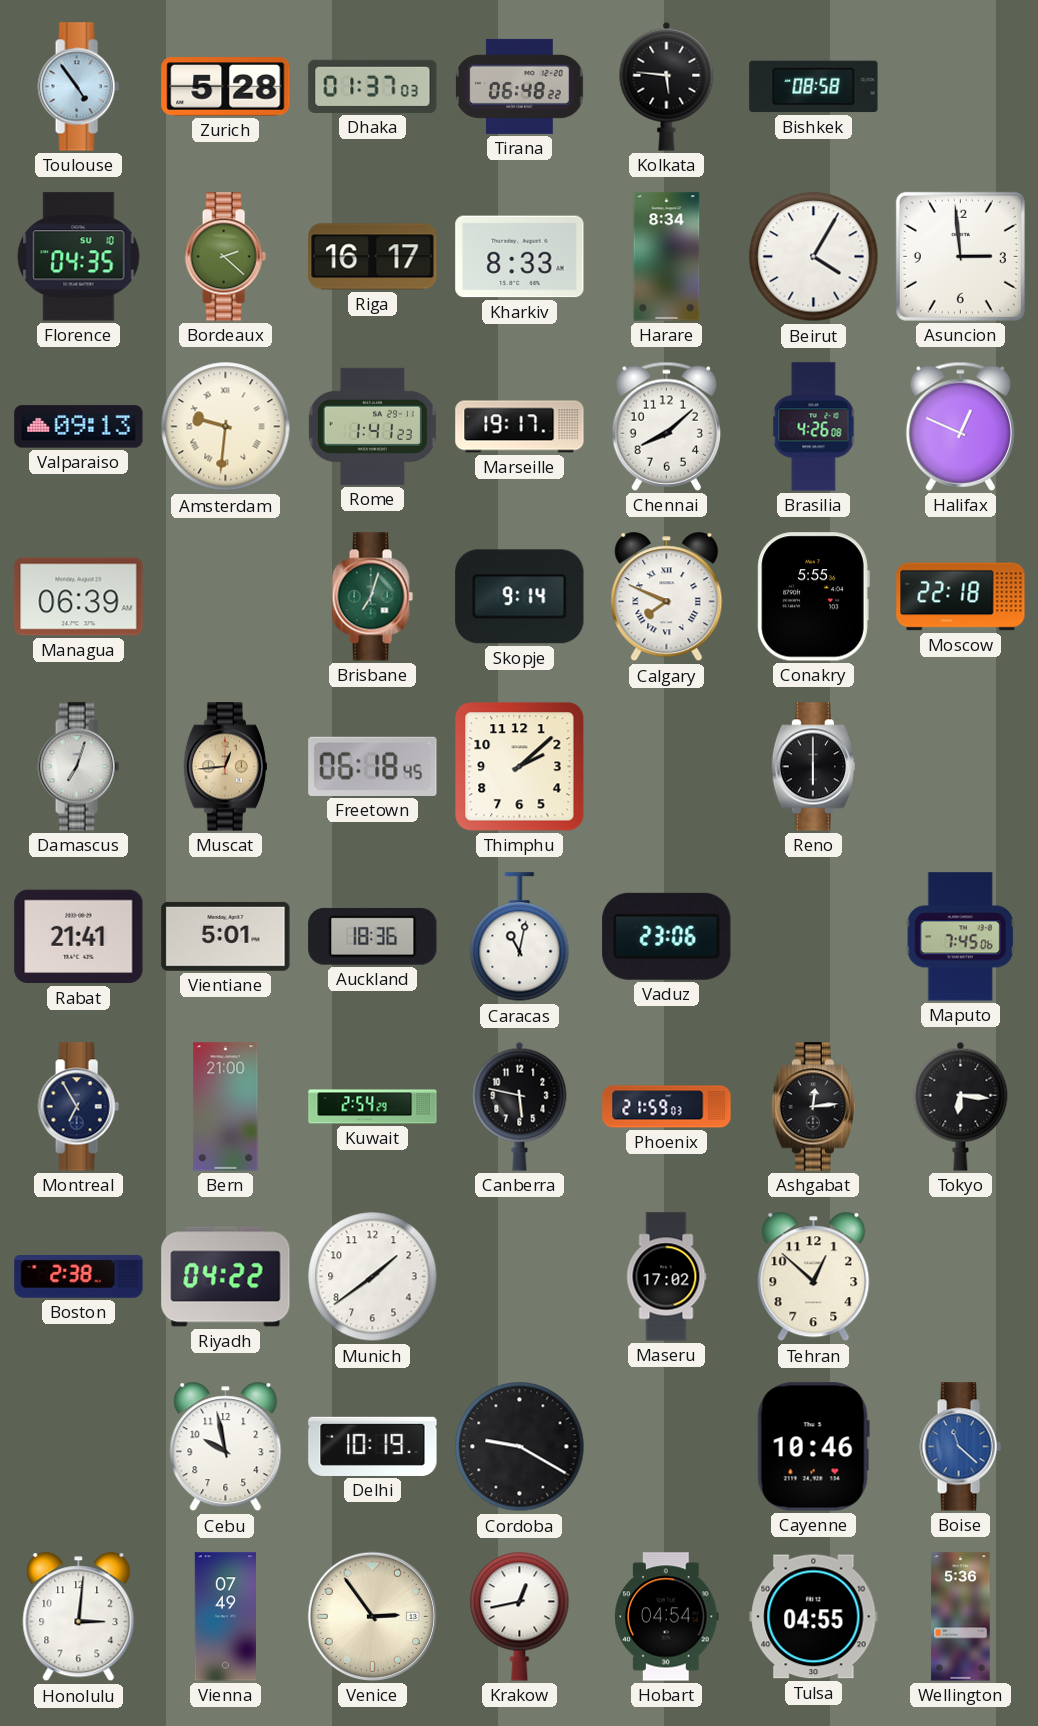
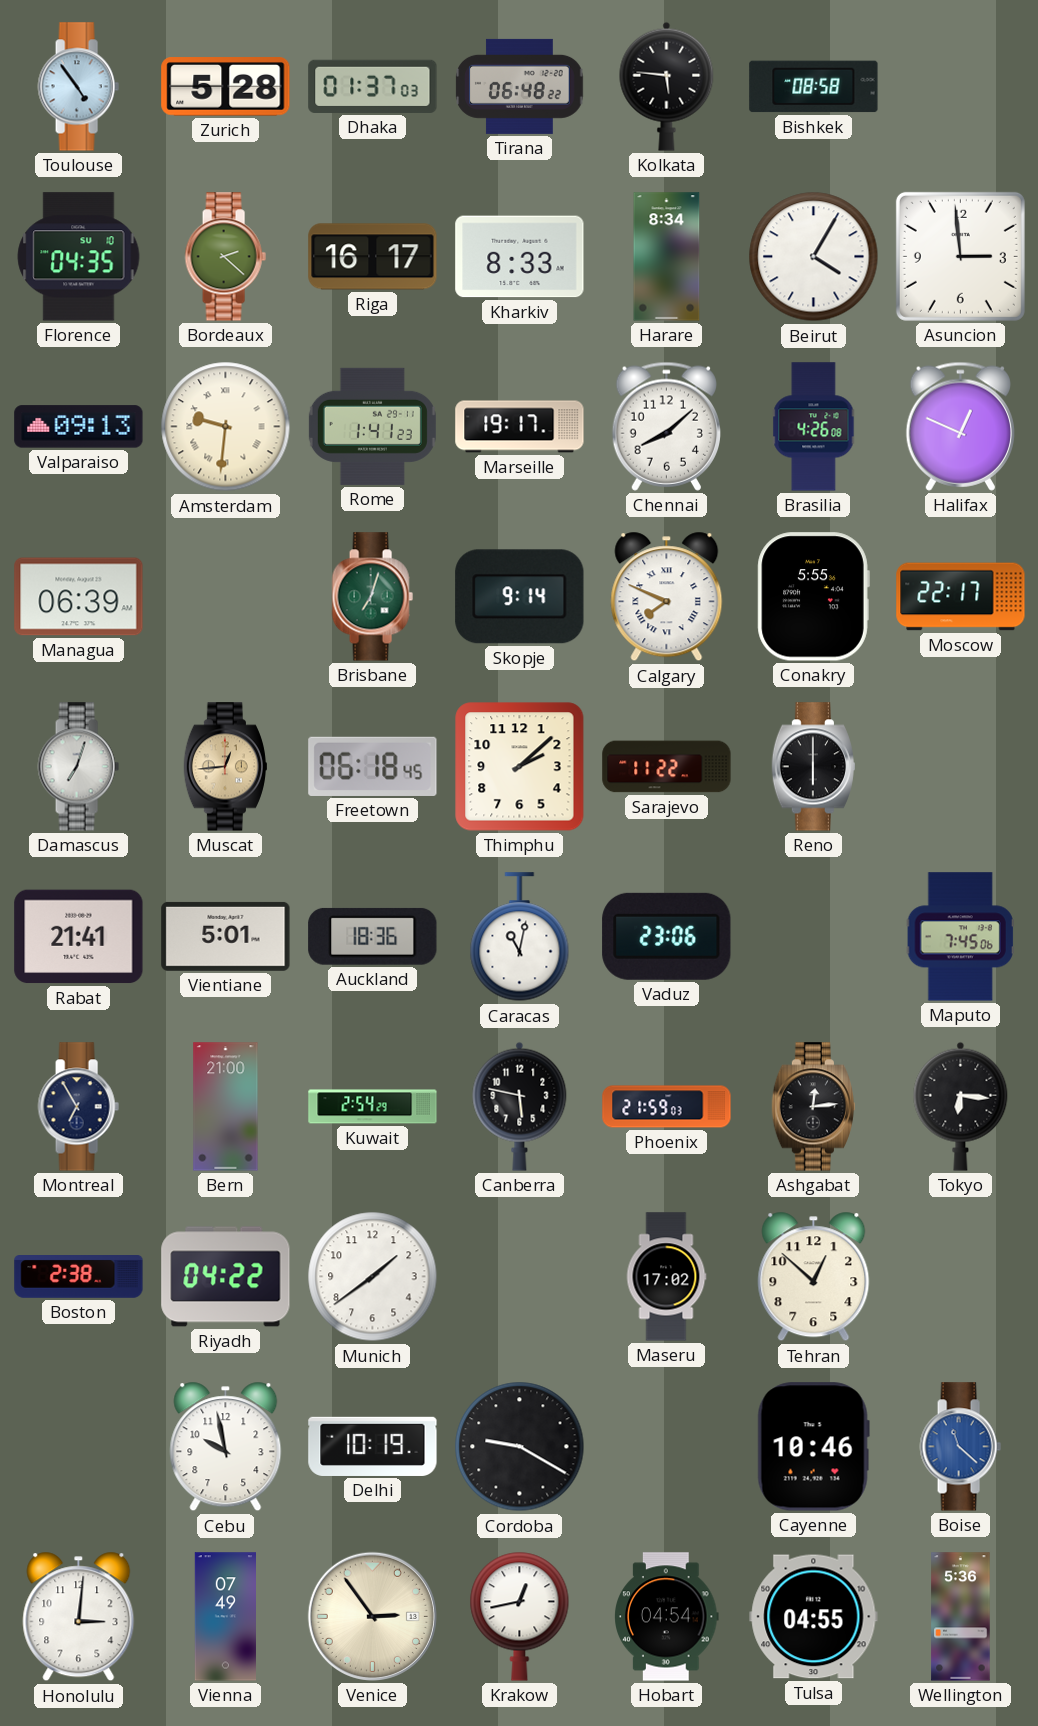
Moscow: 22:18 -> 22:17
Sarajevo: none -> 11:22
